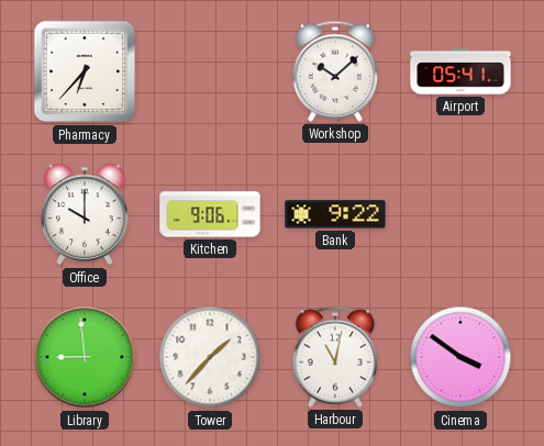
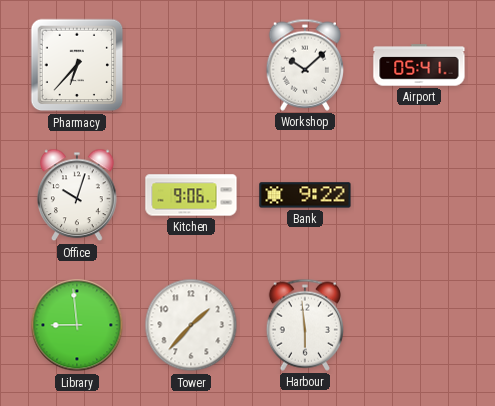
Office: 10:00 -> 10:03
Harbour: 11:02 -> 5:59
Cinema: 3:51 -> none
